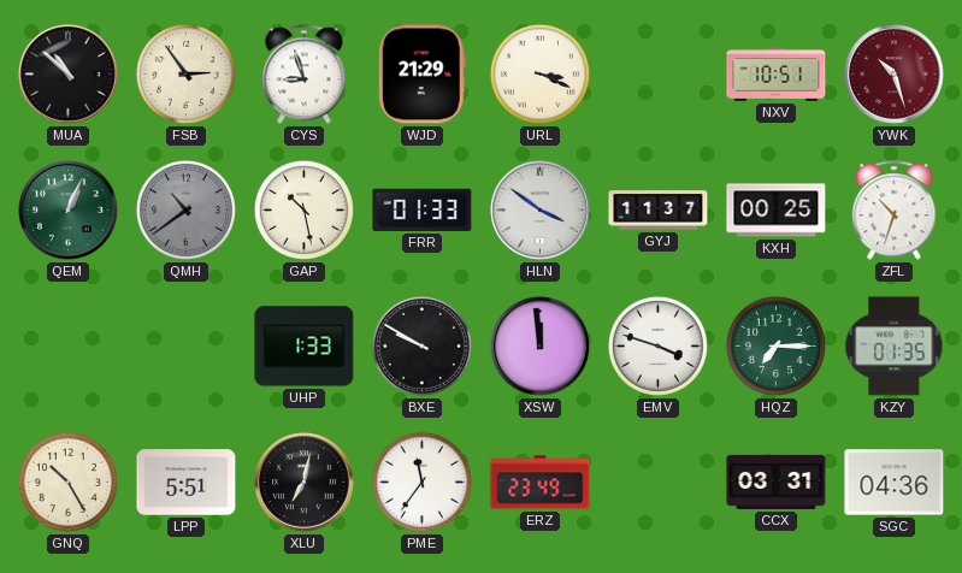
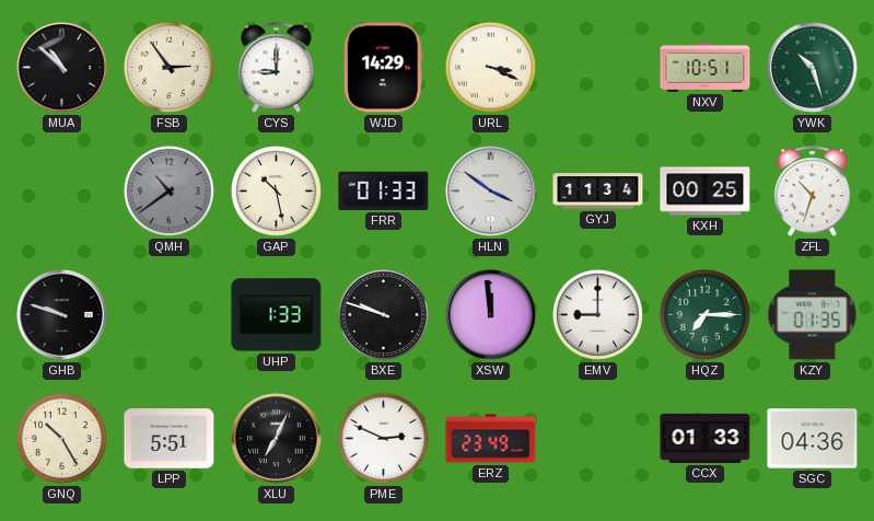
CYS: 8:57 -> 9:00
WJD: 21:29 -> 14:29
YWK dial: burgundy -> green
QEM: 1:04 -> none
GYJ: 11:37 -> 11:34
GHB: none -> 9:48
BXE: 9:50 -> 9:48
EMV: 3:48 -> 9:00
XLU: 7:02 -> 7:04
PME: 11:36 -> 2:49
CCX: 03:31 -> 01:33
